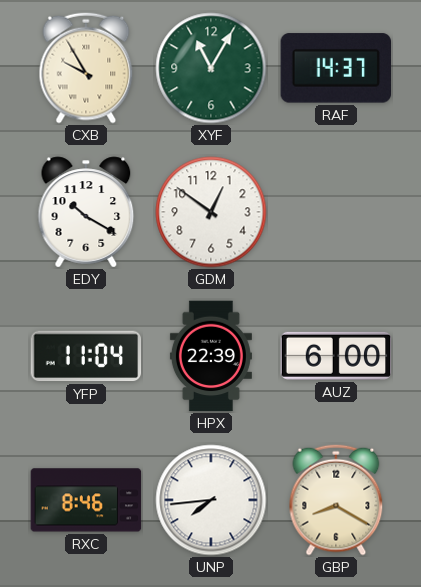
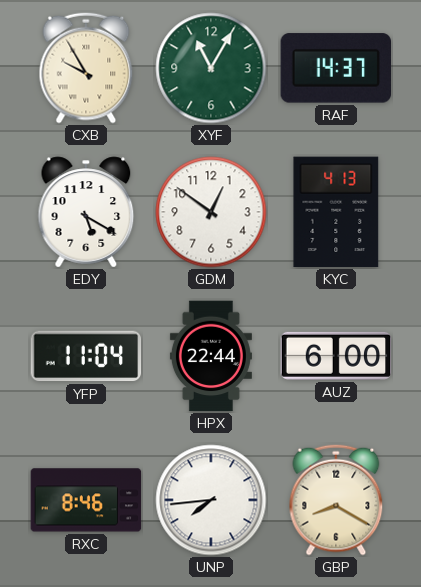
EDY: 10:20 -> 5:20
KYC: none -> 4:13
HPX: 22:39 -> 22:44
